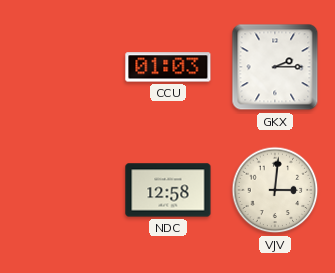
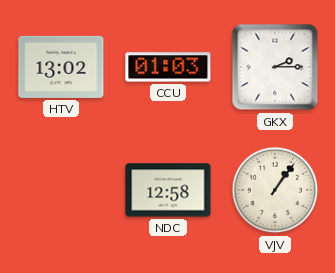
HTV: none -> 13:02
VJV: 3:01 -> 1:06
